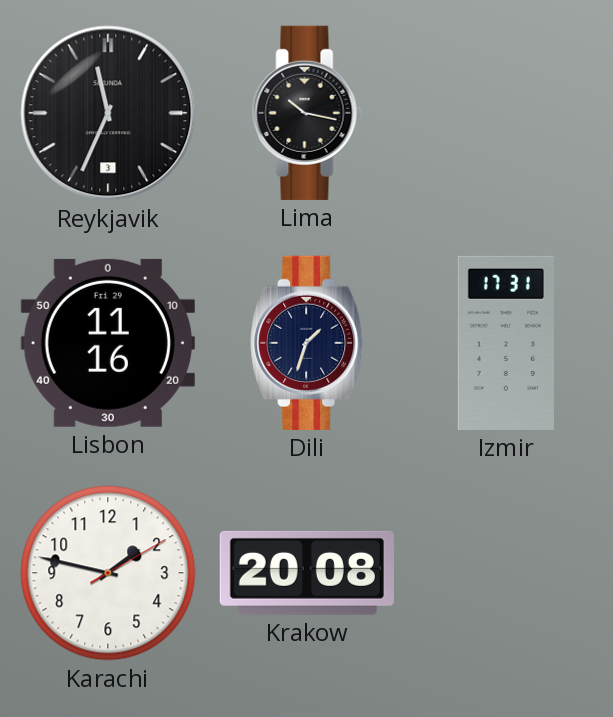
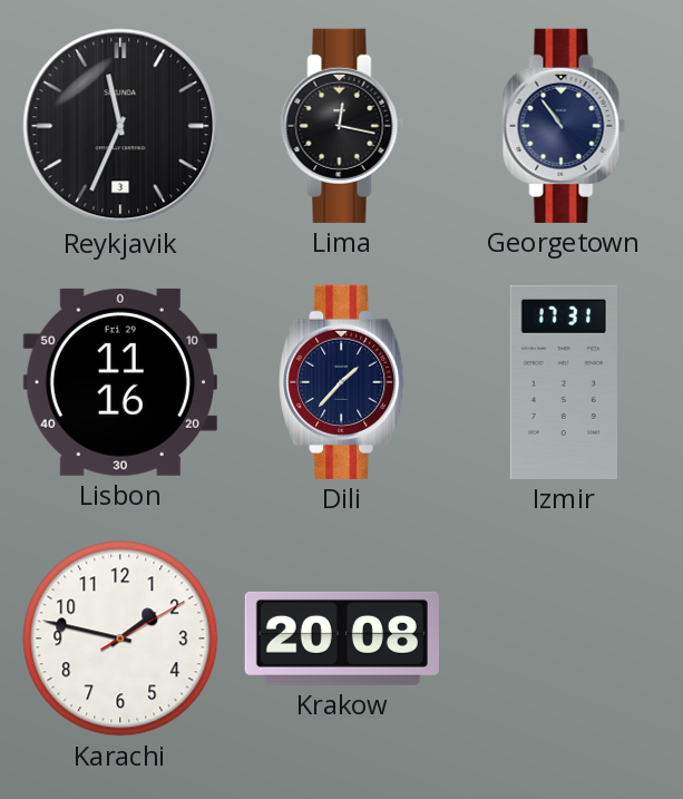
Lima: 10:17 -> 12:17
Georgetown: none -> 10:54
Dili: 1:33 -> 1:37
